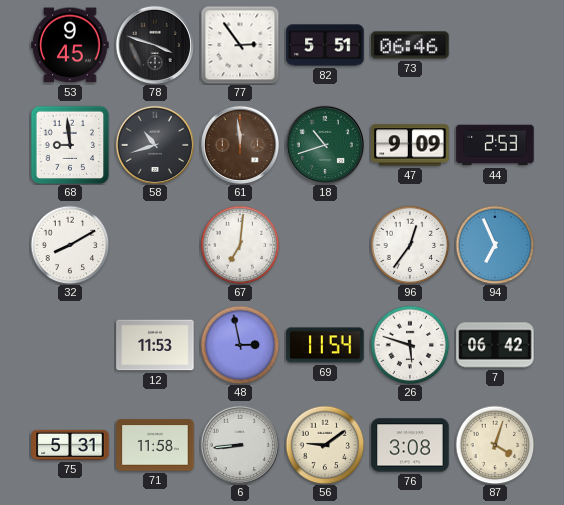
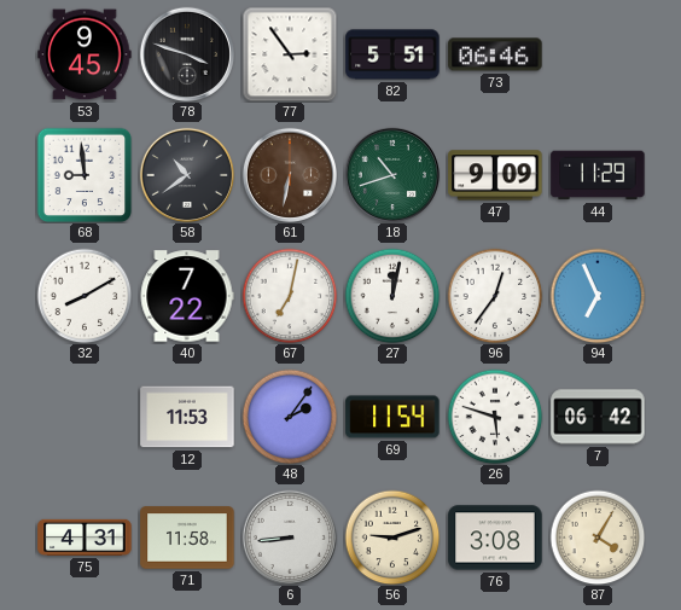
58: 10:42 -> 10:39
61: 11:59 -> 6:32
44: 2:53 -> 11:29
40: none -> 7:22
67: 7:01 -> 7:02
27: none -> 12:02
48: 2:58 -> 2:06
75: 5:31 -> 4:31
56: 9:09 -> 9:12
87: 4:03 -> 4:05
